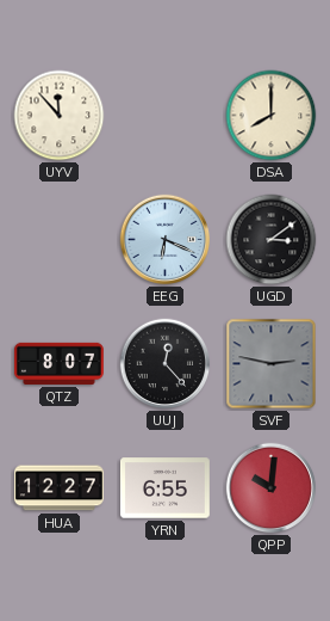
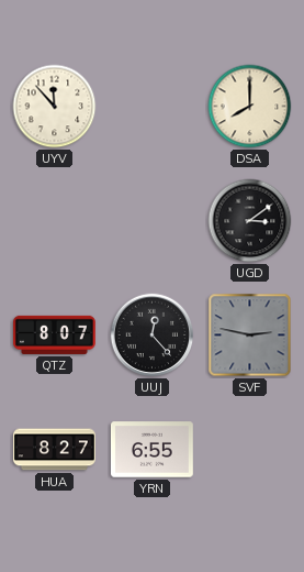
EEG: 6:19 -> none
HUA: 12:27 -> 8:27
QPP: 10:01 -> none
